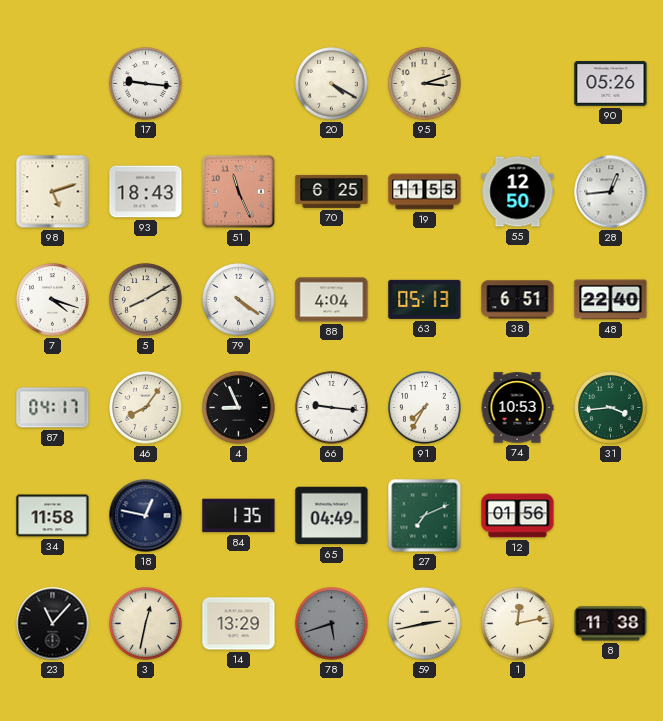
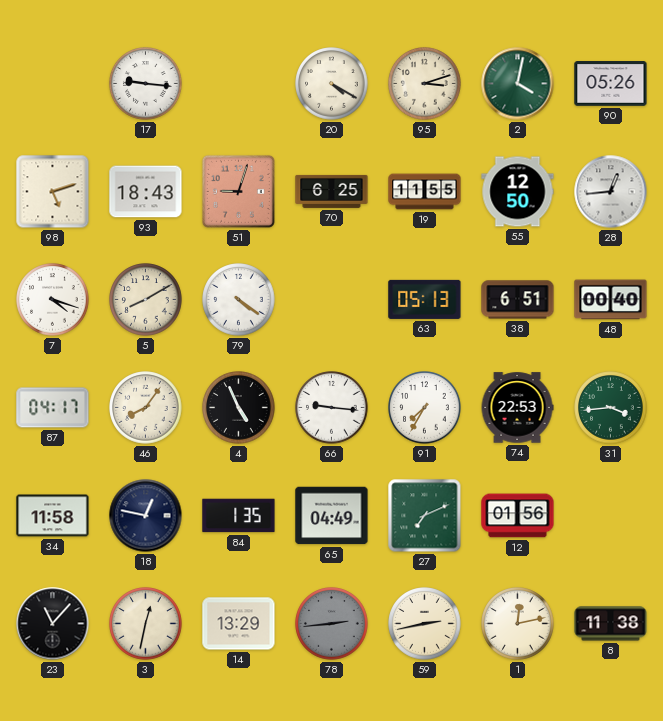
2: none -> 4:02
51: 11:26 -> 9:03
88: 4:04 -> none
48: 22:40 -> 00:40
4: 8:56 -> 4:56
74: 10:53 -> 22:53
78: 5:42 -> 2:44
